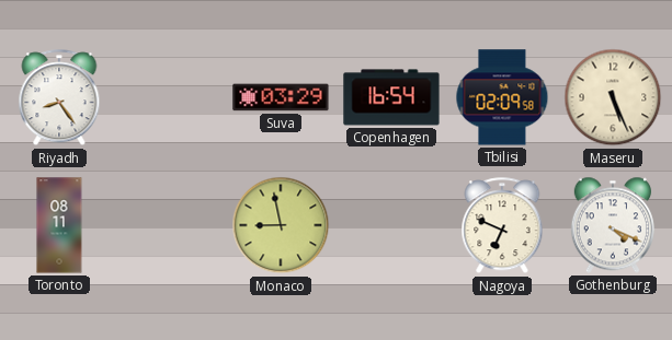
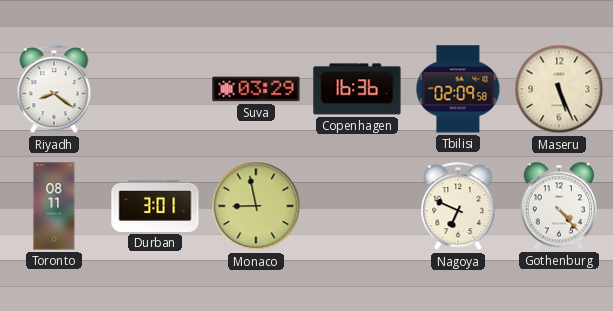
Riyadh: 8:24 -> 8:21
Copenhagen: 16:54 -> 16:36
Durban: none -> 3:01
Gothenburg: 4:19 -> 4:23
